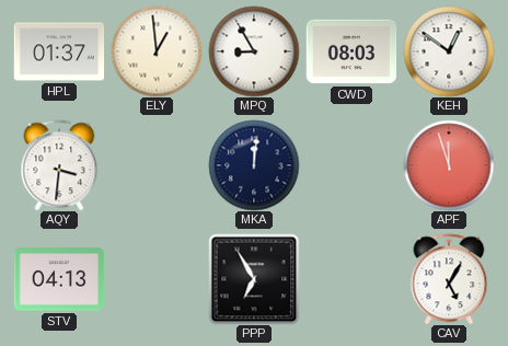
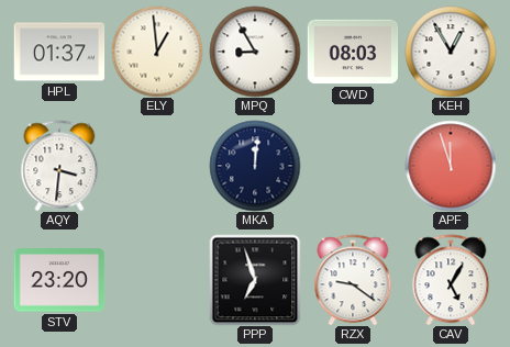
KEH: 12:51 -> 12:55
STV: 04:13 -> 23:20
PPP: 6:55 -> 6:57
RZX: none -> 9:21
